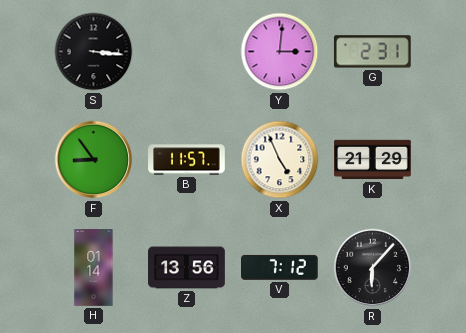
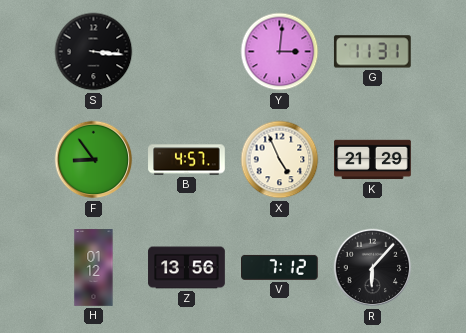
G: 2:31 -> 11:31
B: 11:57 -> 4:57
H: 01:14 -> 01:12
